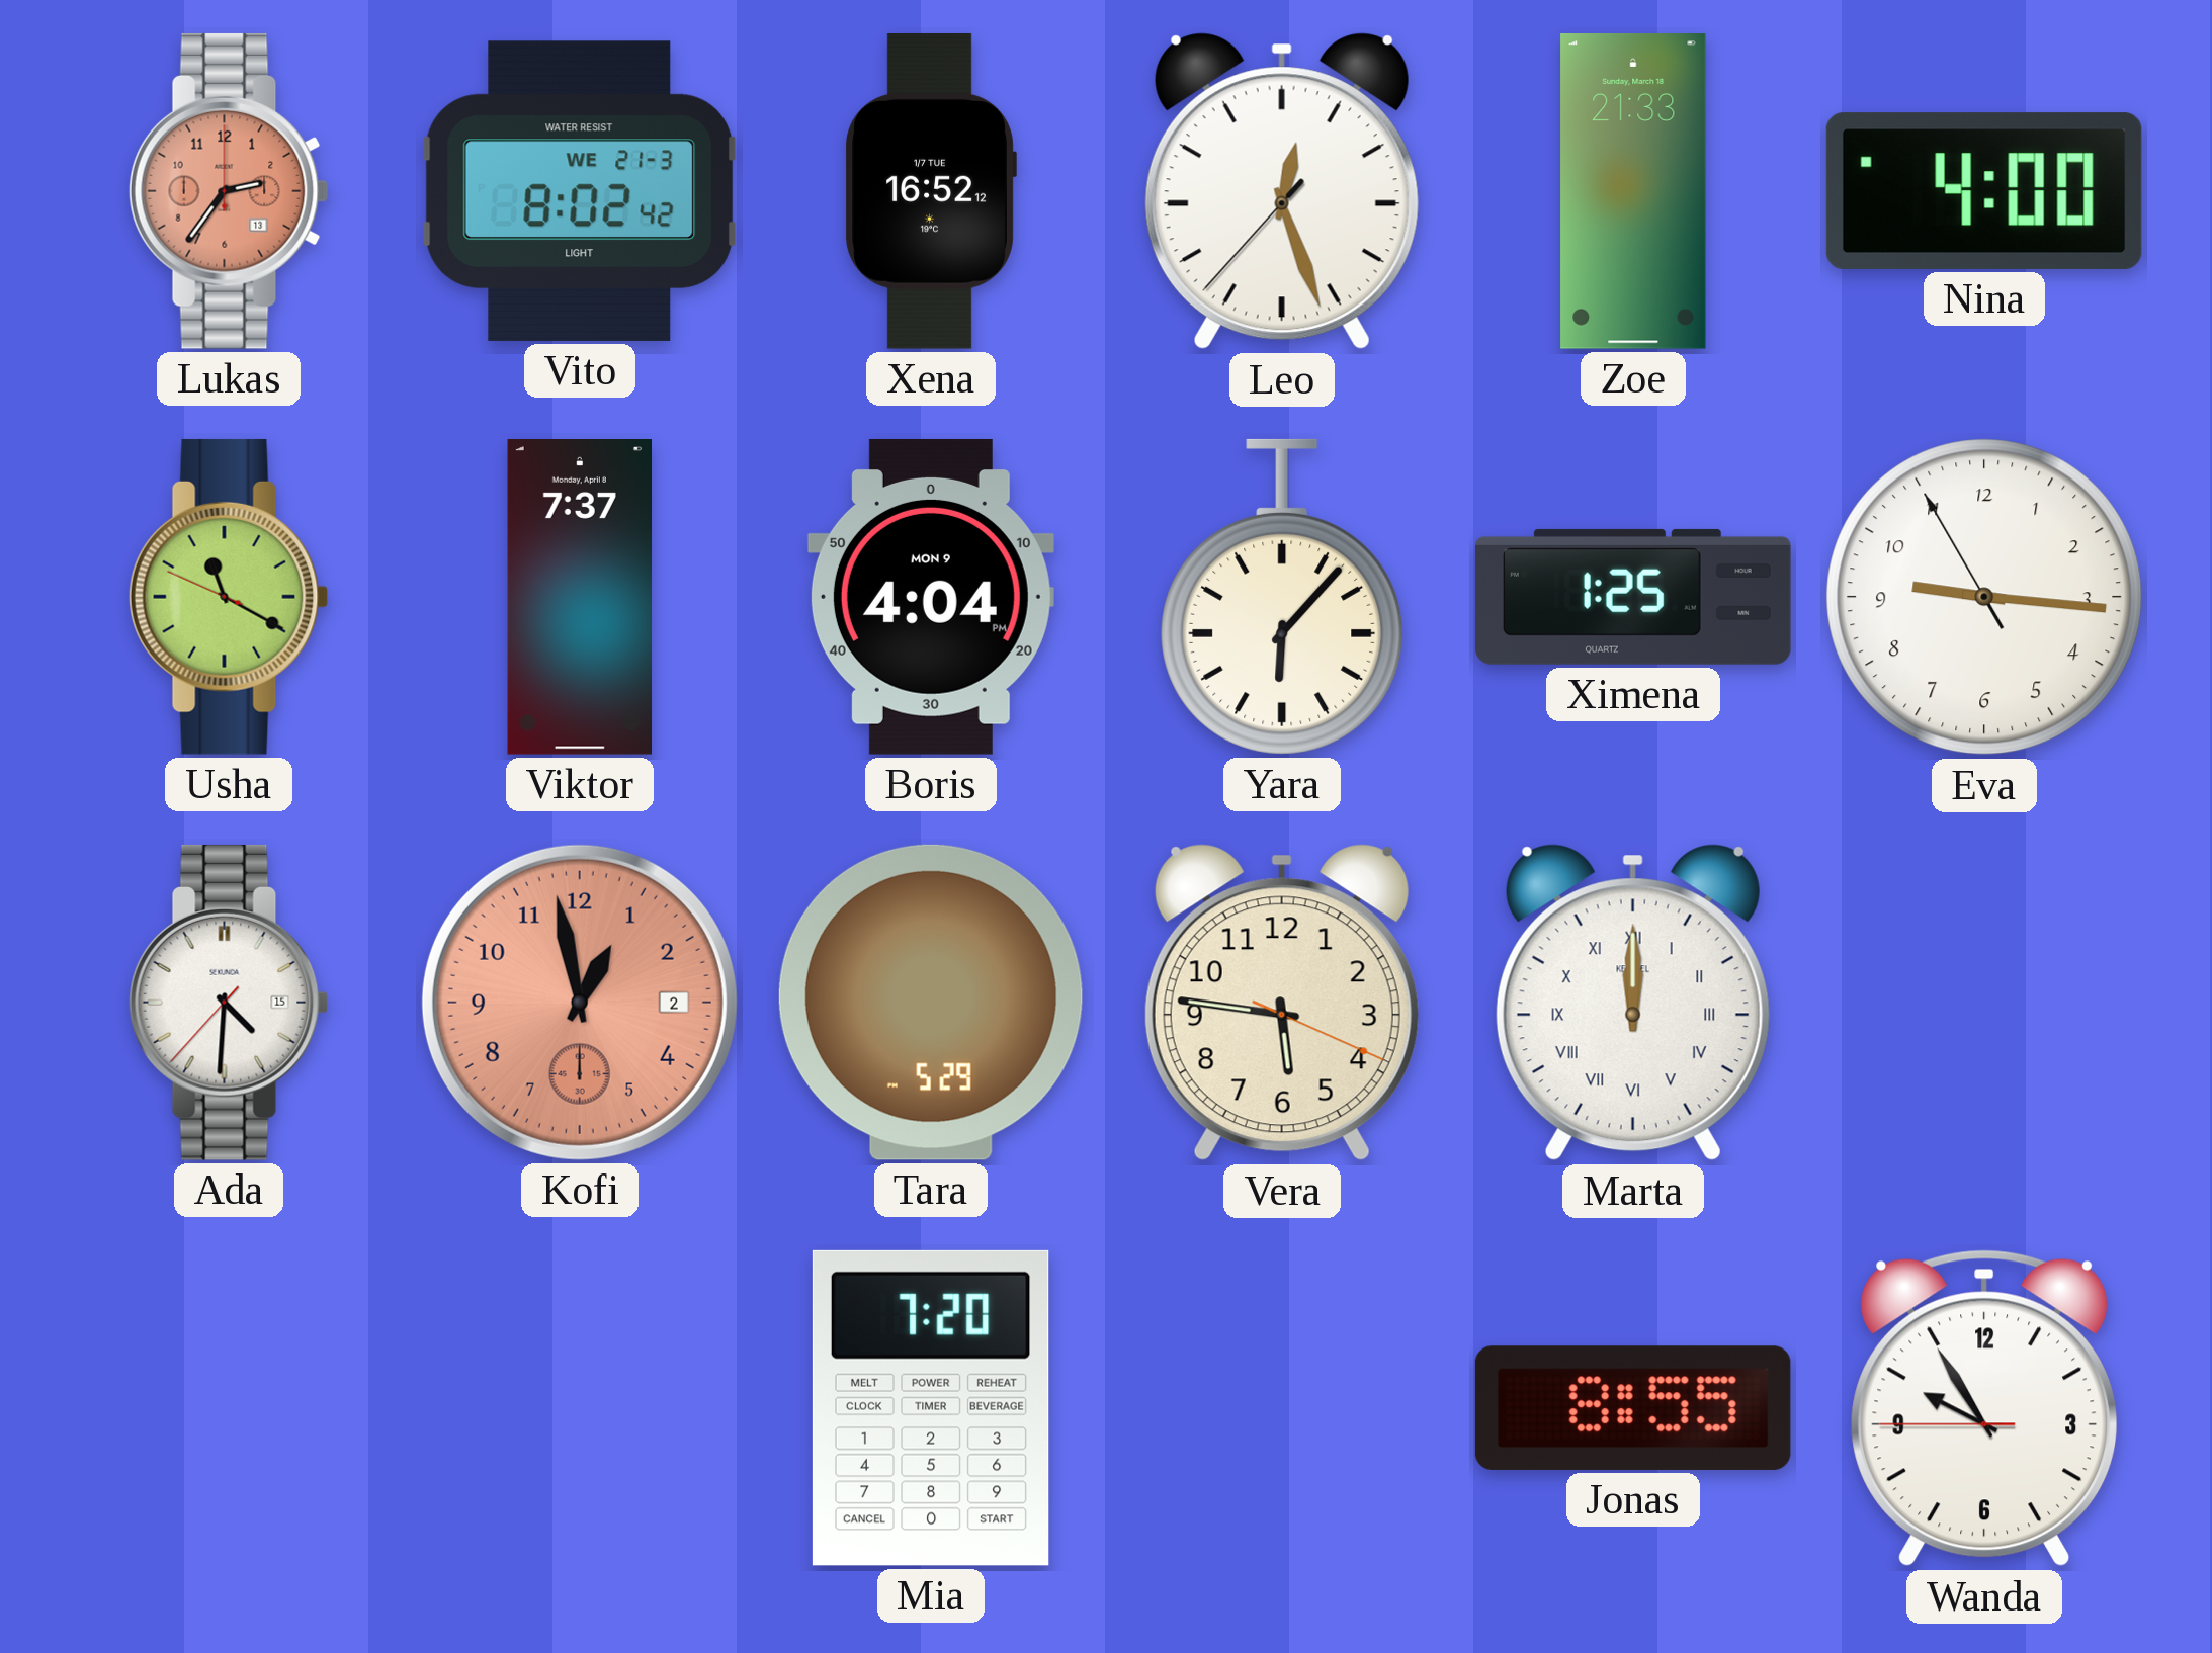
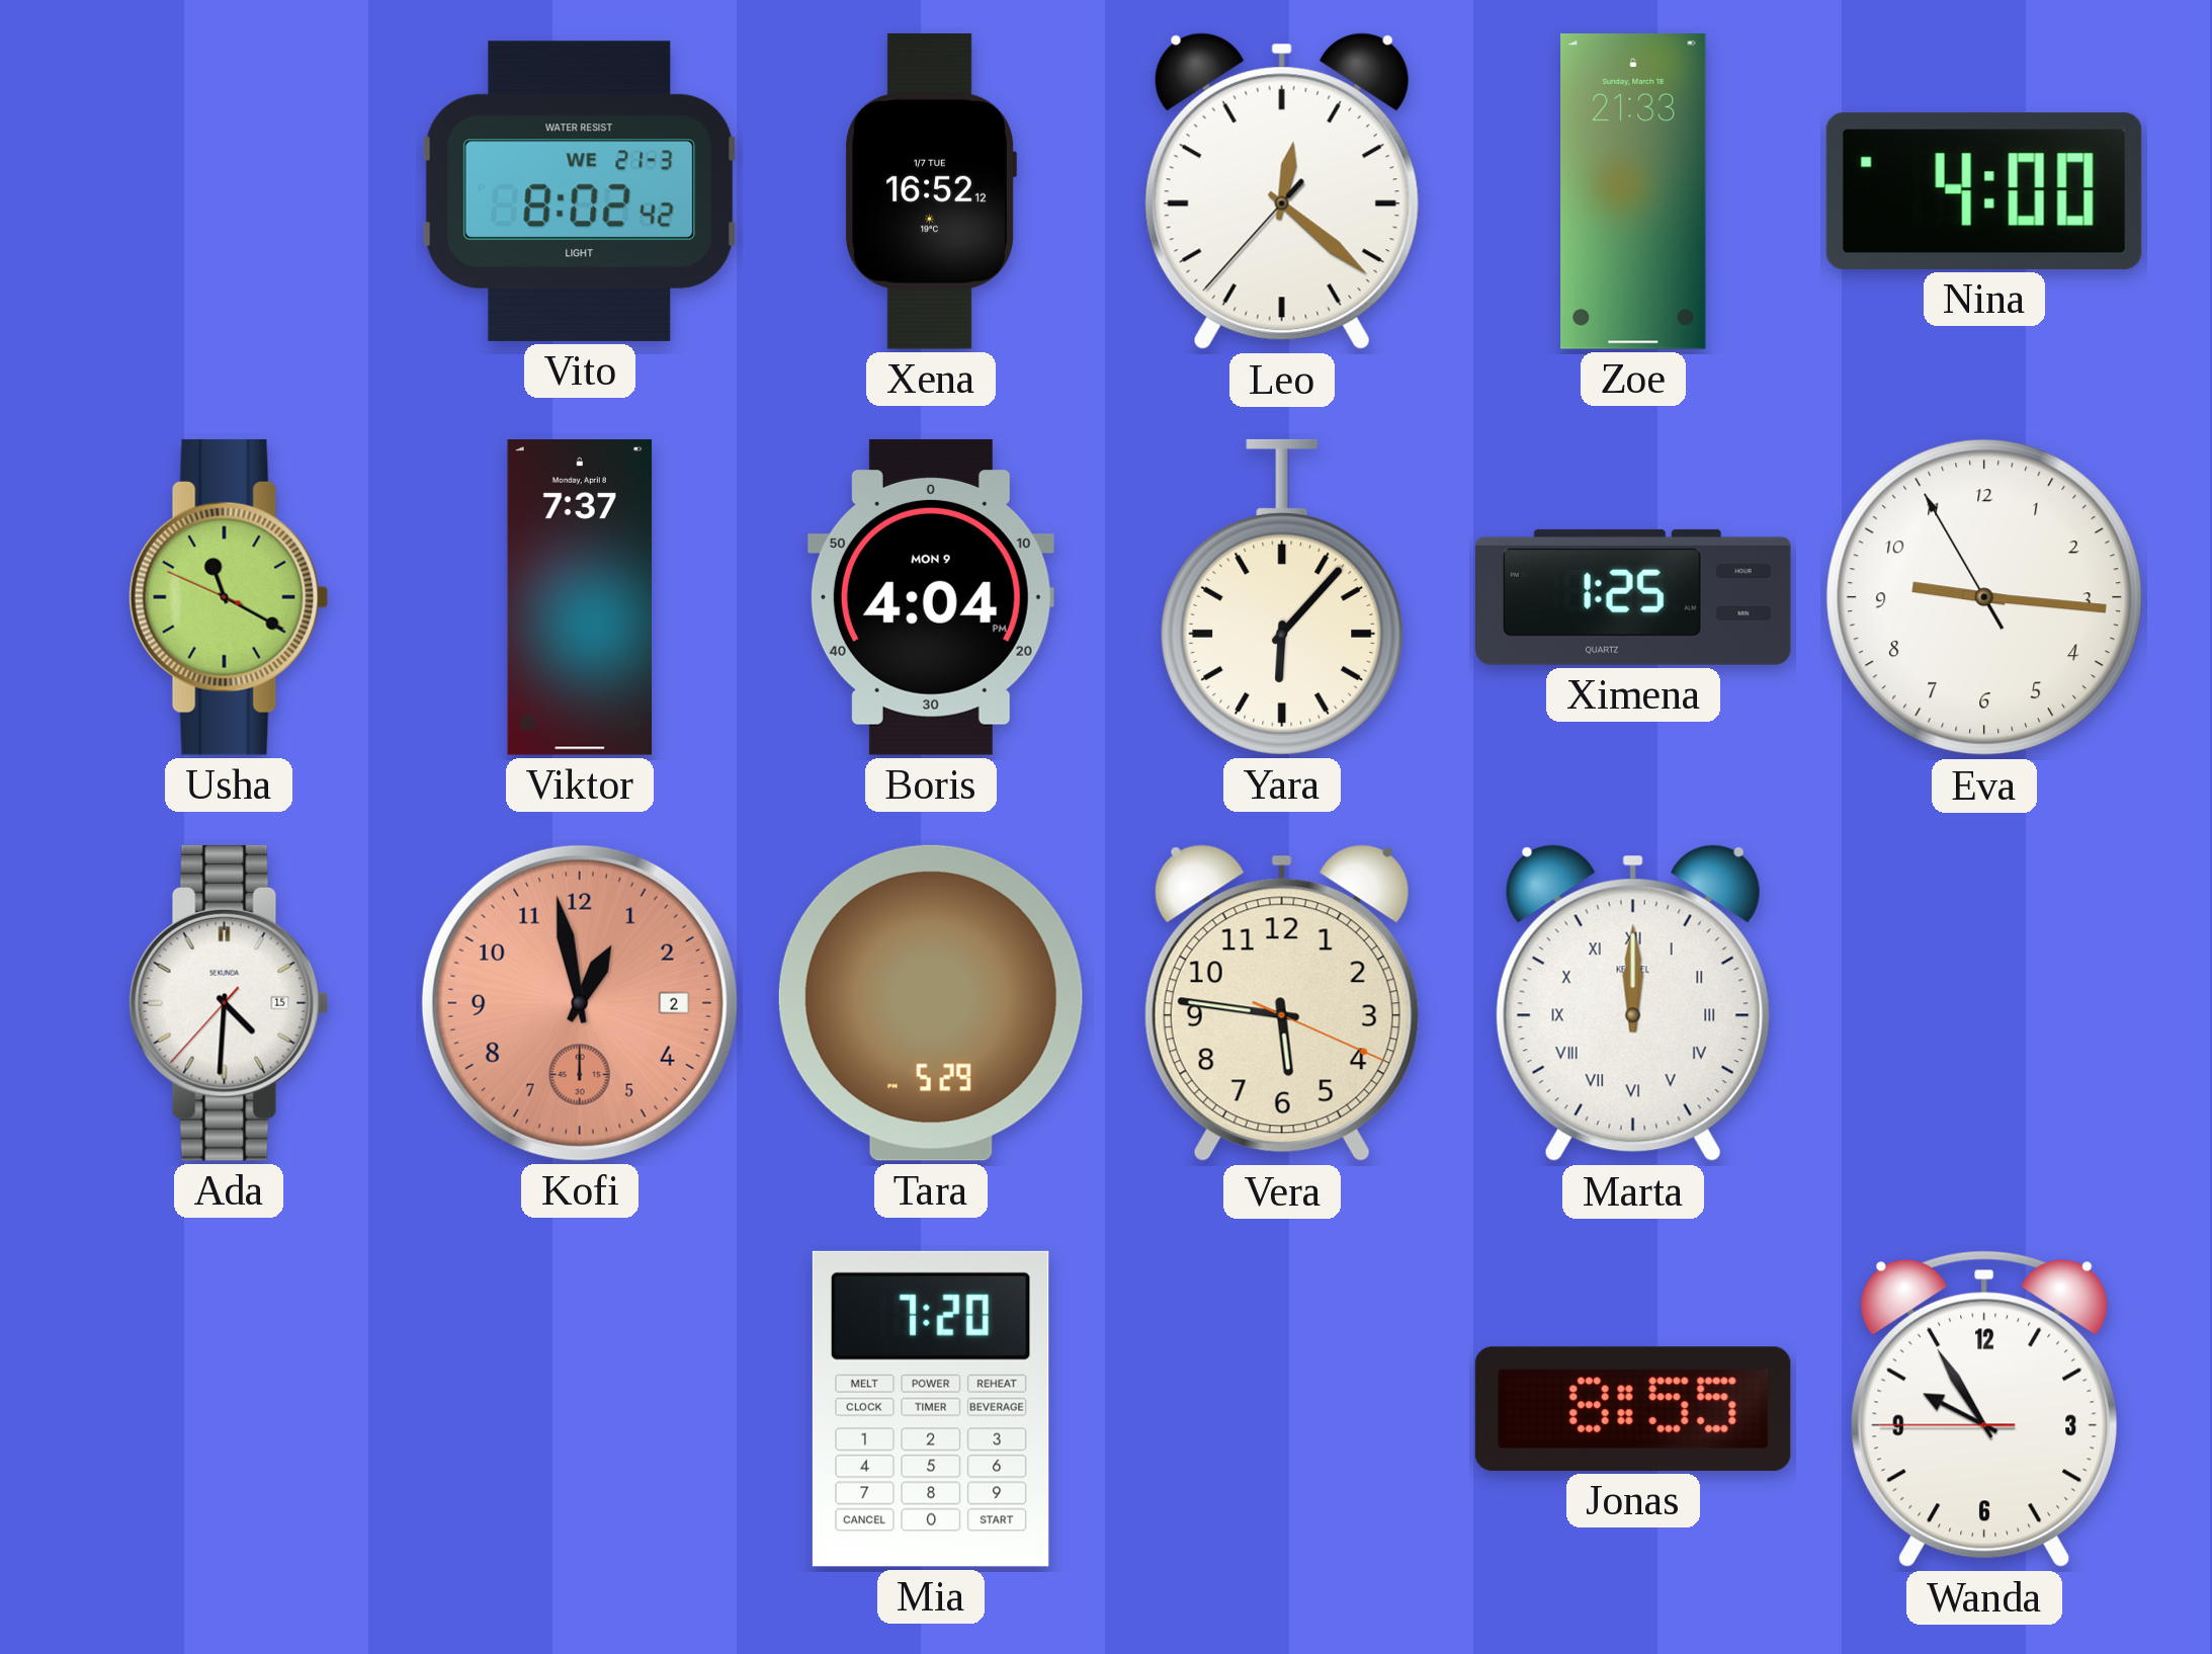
Lukas: 2:36 -> none
Leo: 12:26 -> 12:21
